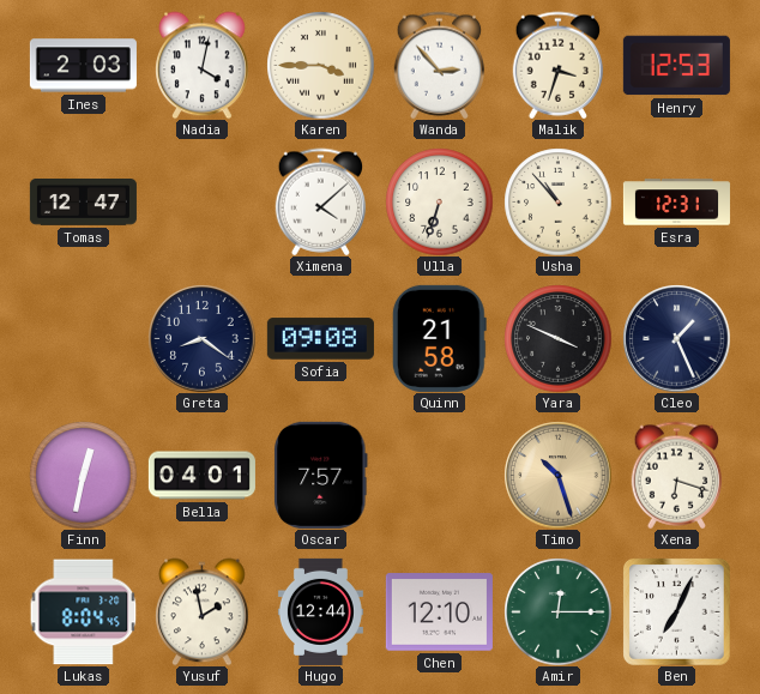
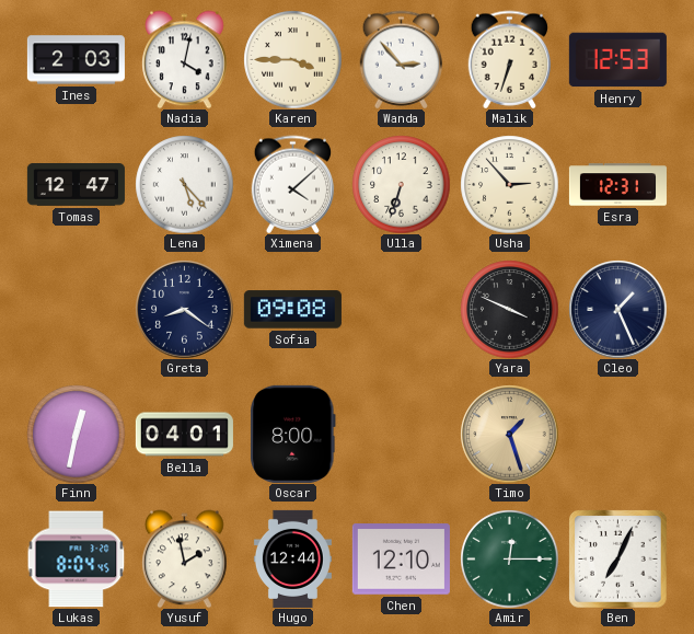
Malik: 3:33 -> 6:33
Lena: none -> 5:23
Usha: 10:53 -> 2:53
Quinn: 21:58 -> none
Oscar: 7:57 -> 8:00
Timo: 10:27 -> 1:27
Xena: 6:18 -> none
